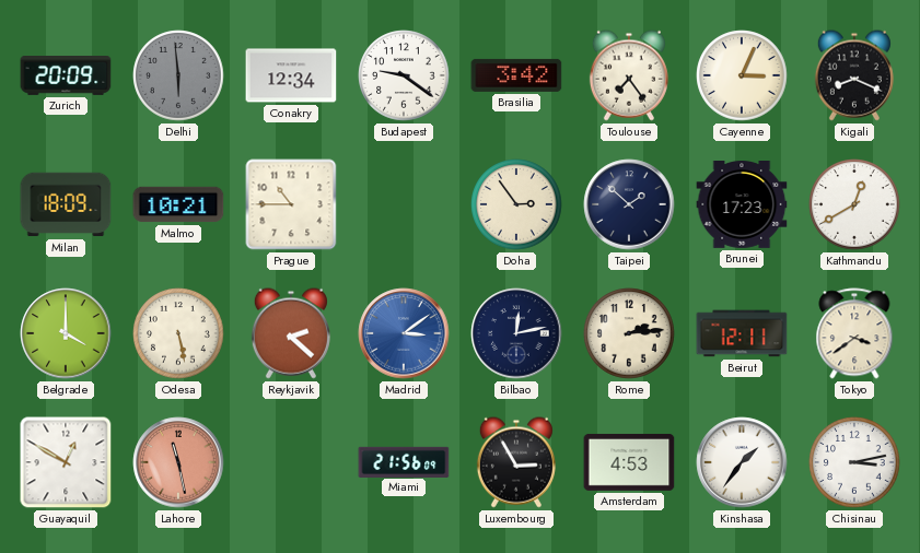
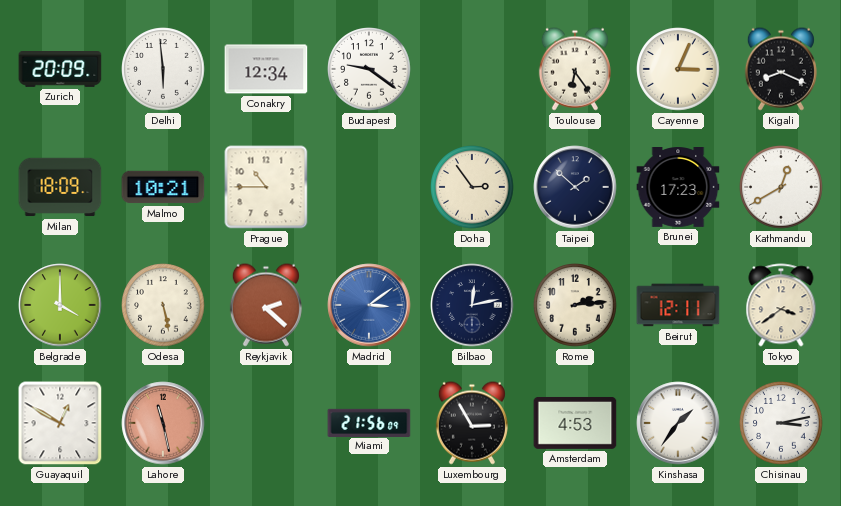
Delhi dial: grey -> white
Brasilia: 3:42 -> none
Toulouse: 7:24 -> 6:24
